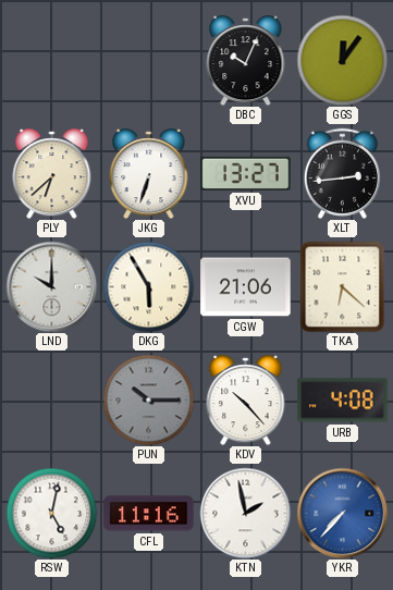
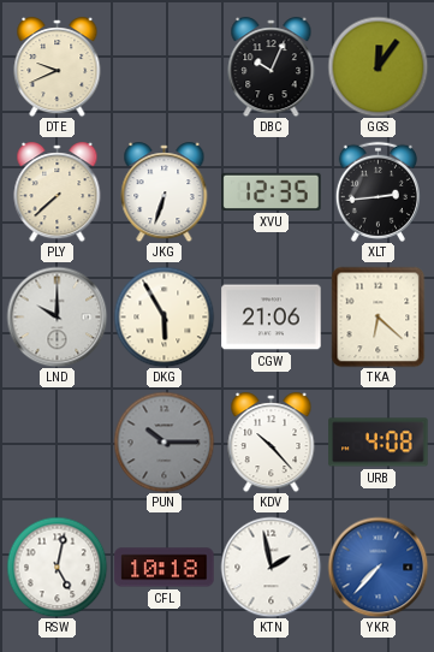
DTE: none -> 9:41
PLY: 6:38 -> 7:38
XVU: 13:27 -> 12:35
CFL: 11:16 -> 10:18
